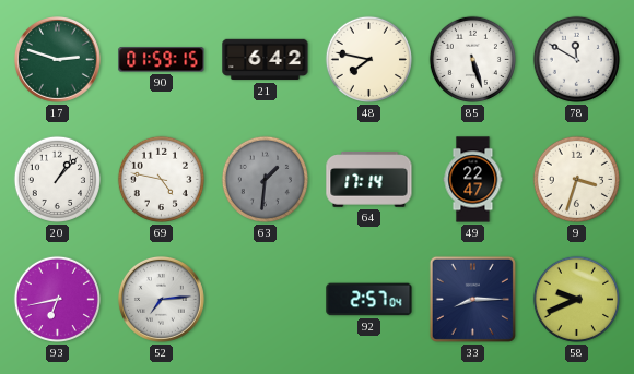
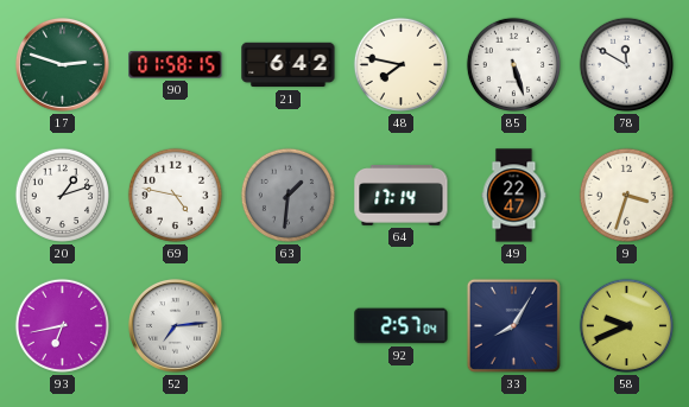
90: 01:59 -> 01:58
20: 1:07 -> 1:12
33: 8:15 -> 8:05
